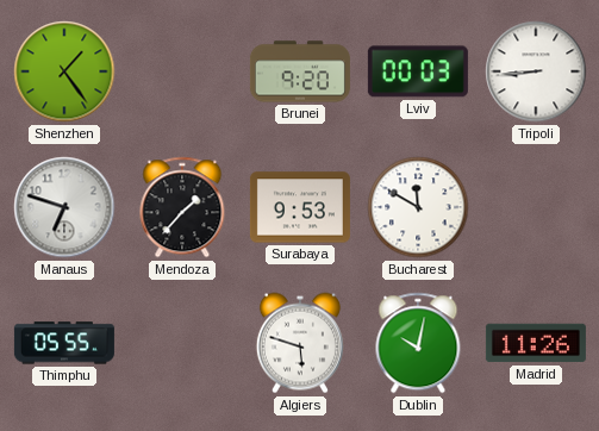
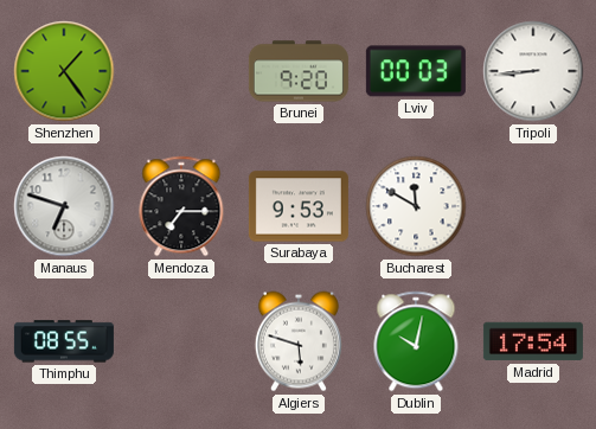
Mendoza: 1:37 -> 7:15
Thimphu: 05:55 -> 08:55
Madrid: 11:26 -> 17:54
